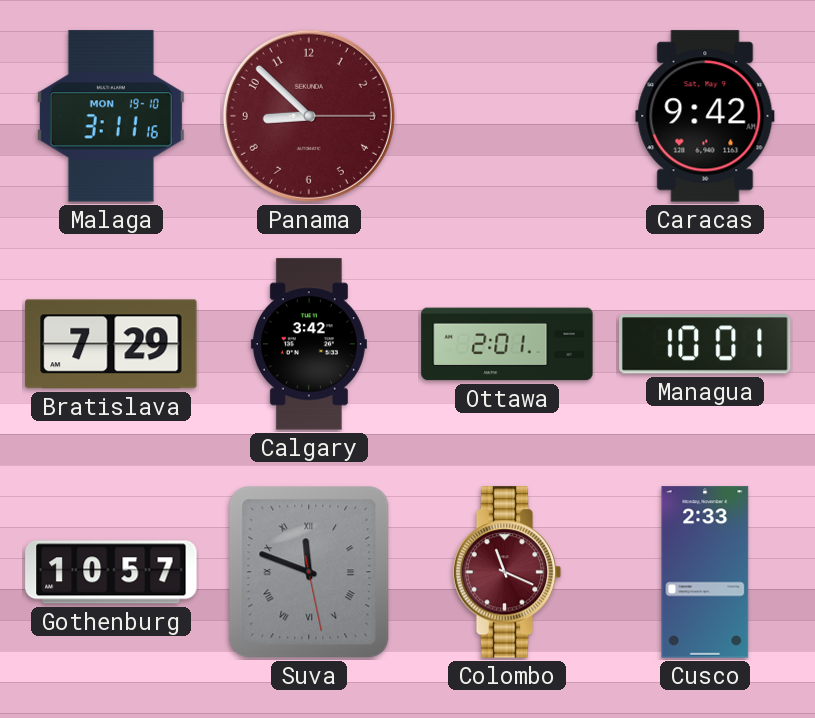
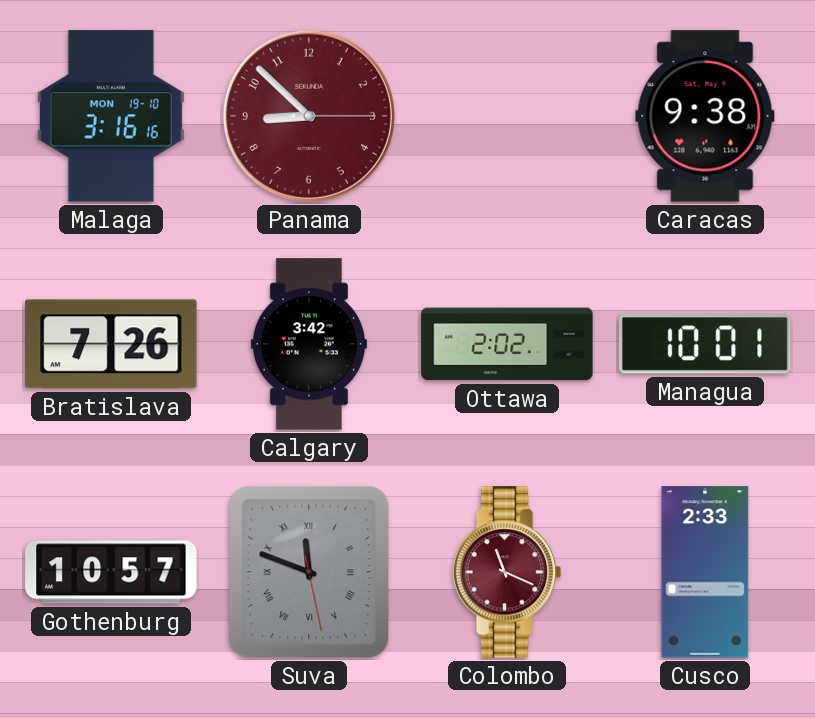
Malaga: 3:11 -> 3:16
Caracas: 9:42 -> 9:38
Bratislava: 7:29 -> 7:26
Ottawa: 2:01 -> 2:02
